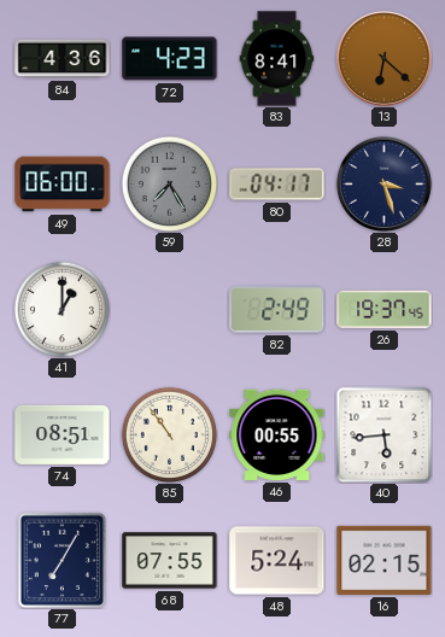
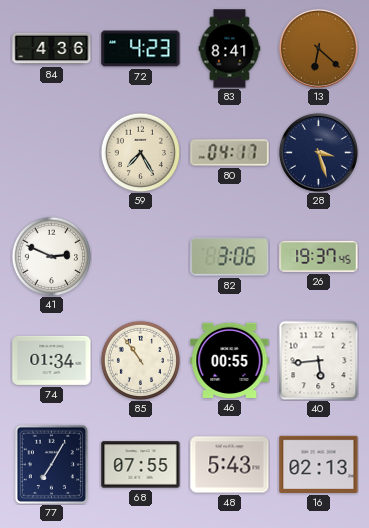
49: 06:00 -> none
59 dial: grey -> cream
41: 1:00 -> 2:49
82: 2:49 -> 3:06
74: 08:51 -> 01:34
48: 5:24 -> 5:43
16: 02:15 -> 02:13
